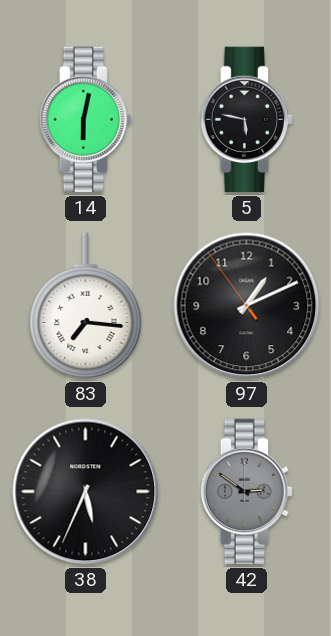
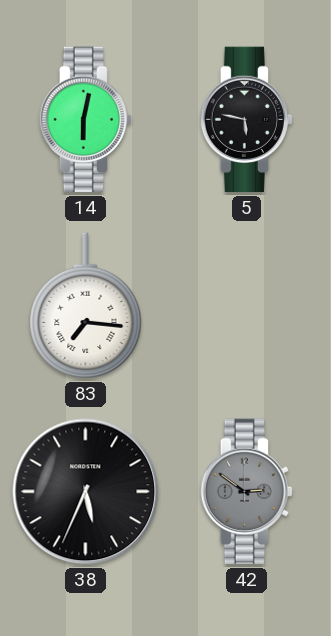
97: 1:10 -> none
